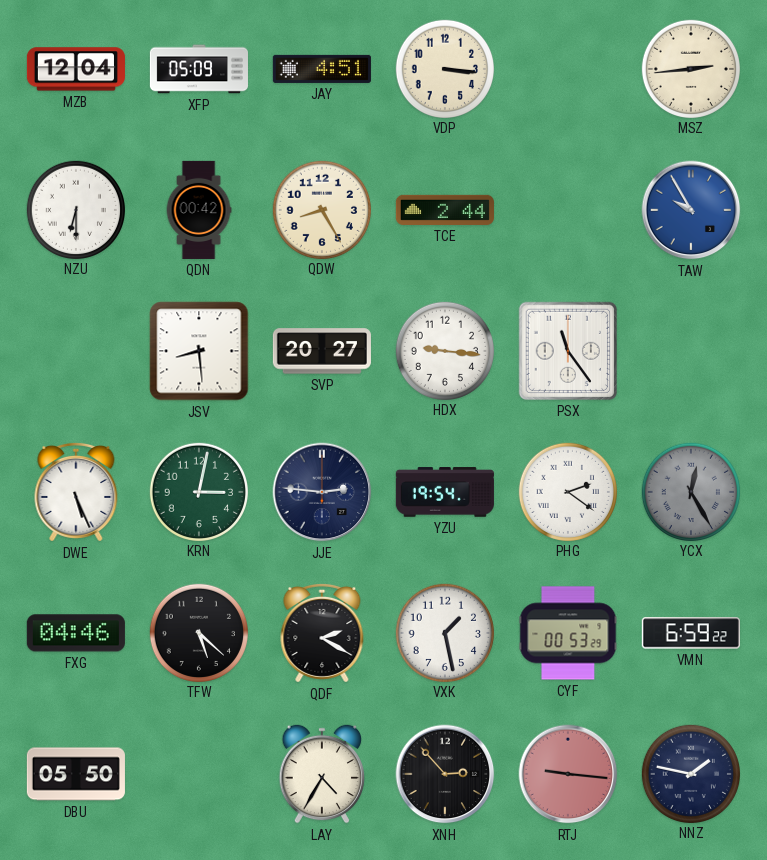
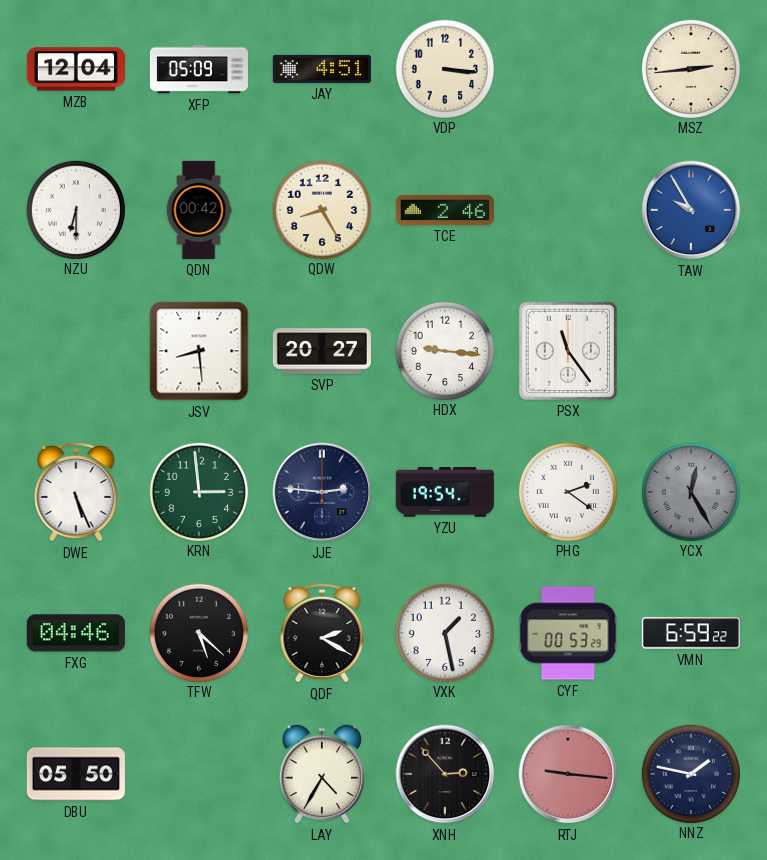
TCE: 2:44 -> 2:46
KRN: 3:02 -> 2:59
